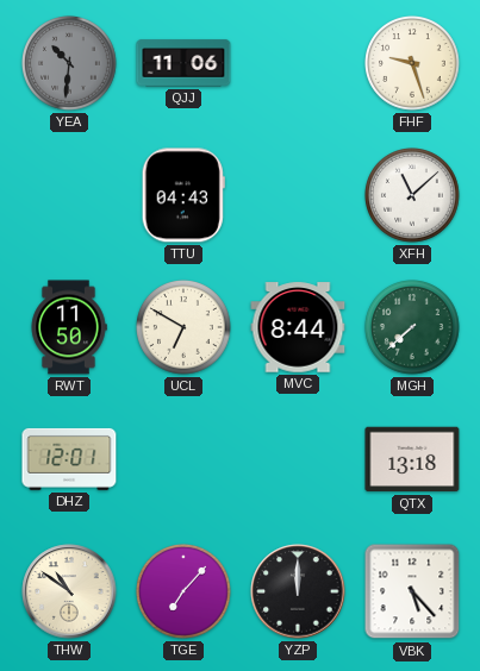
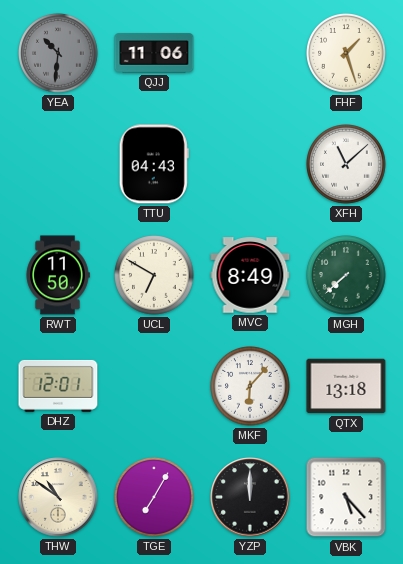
FHF: 9:27 -> 1:27
MVC: 8:44 -> 8:49
MKF: none -> 6:07
TGE: 7:07 -> 7:05
